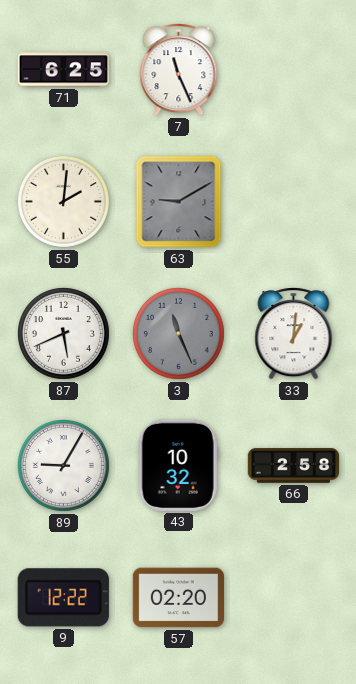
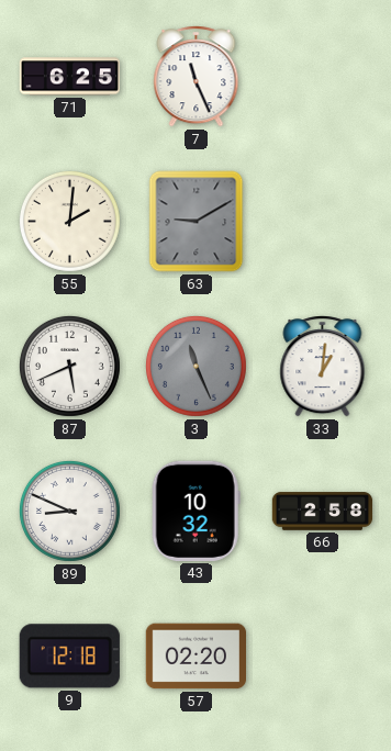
89: 9:05 -> 8:49
9: 12:22 -> 12:18
